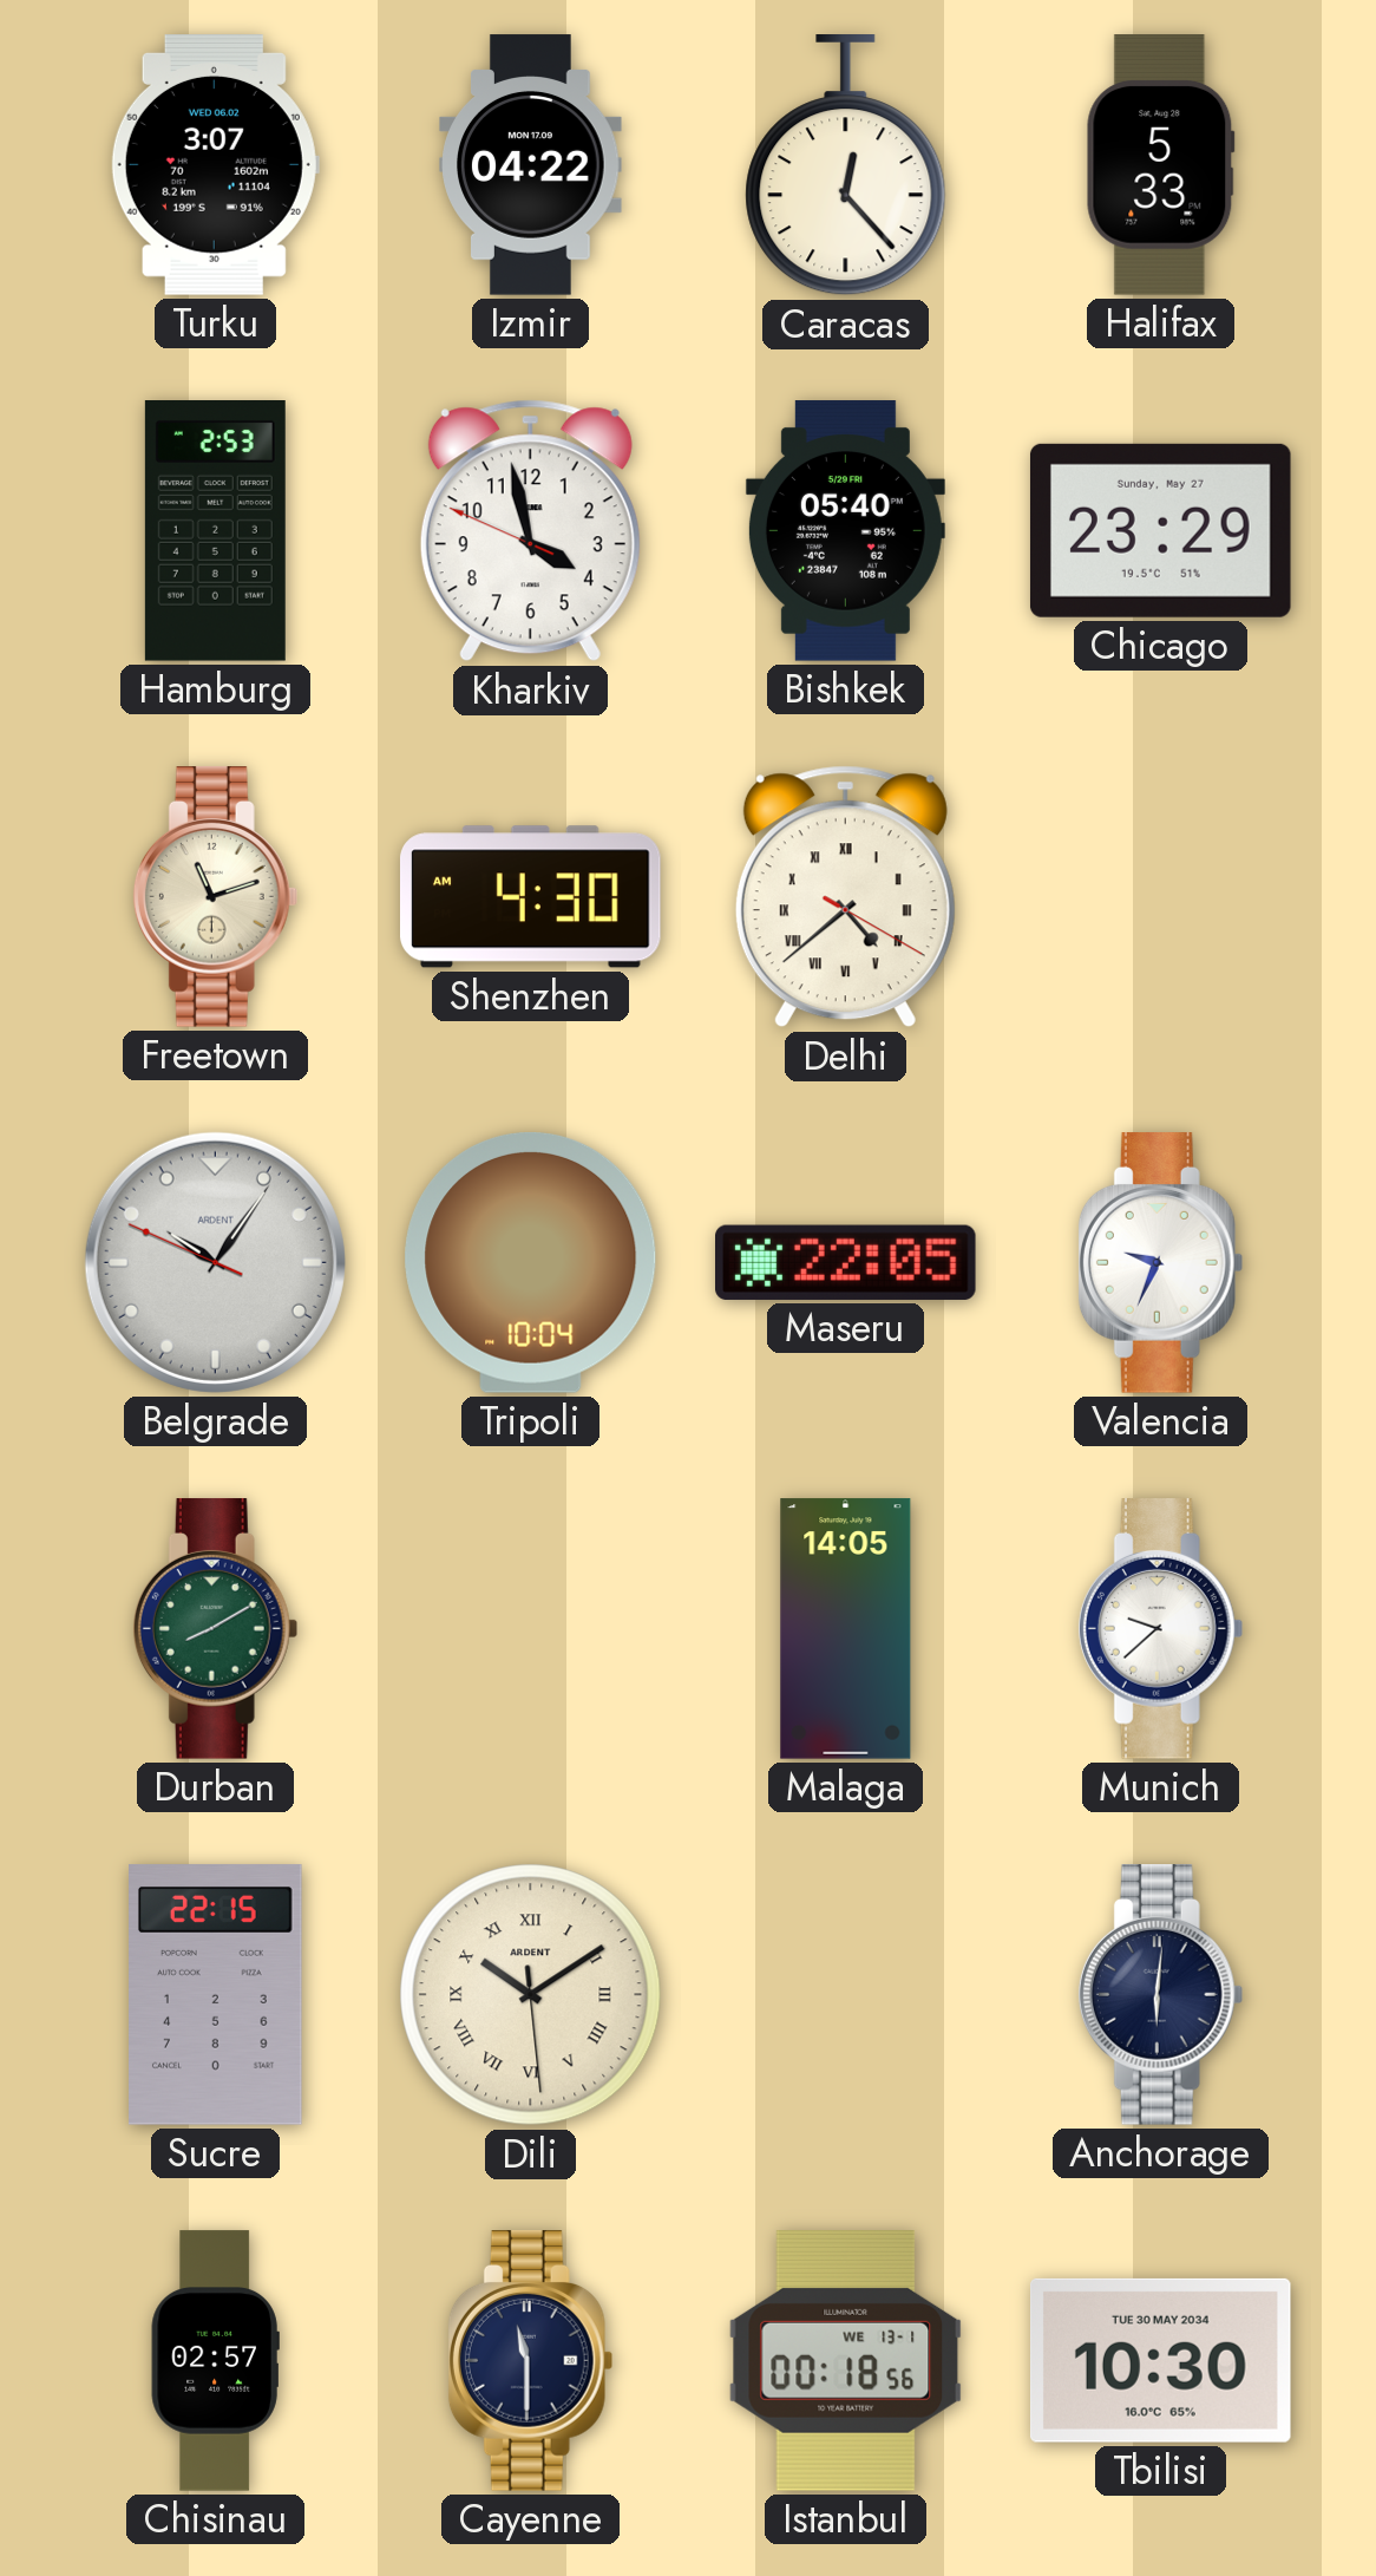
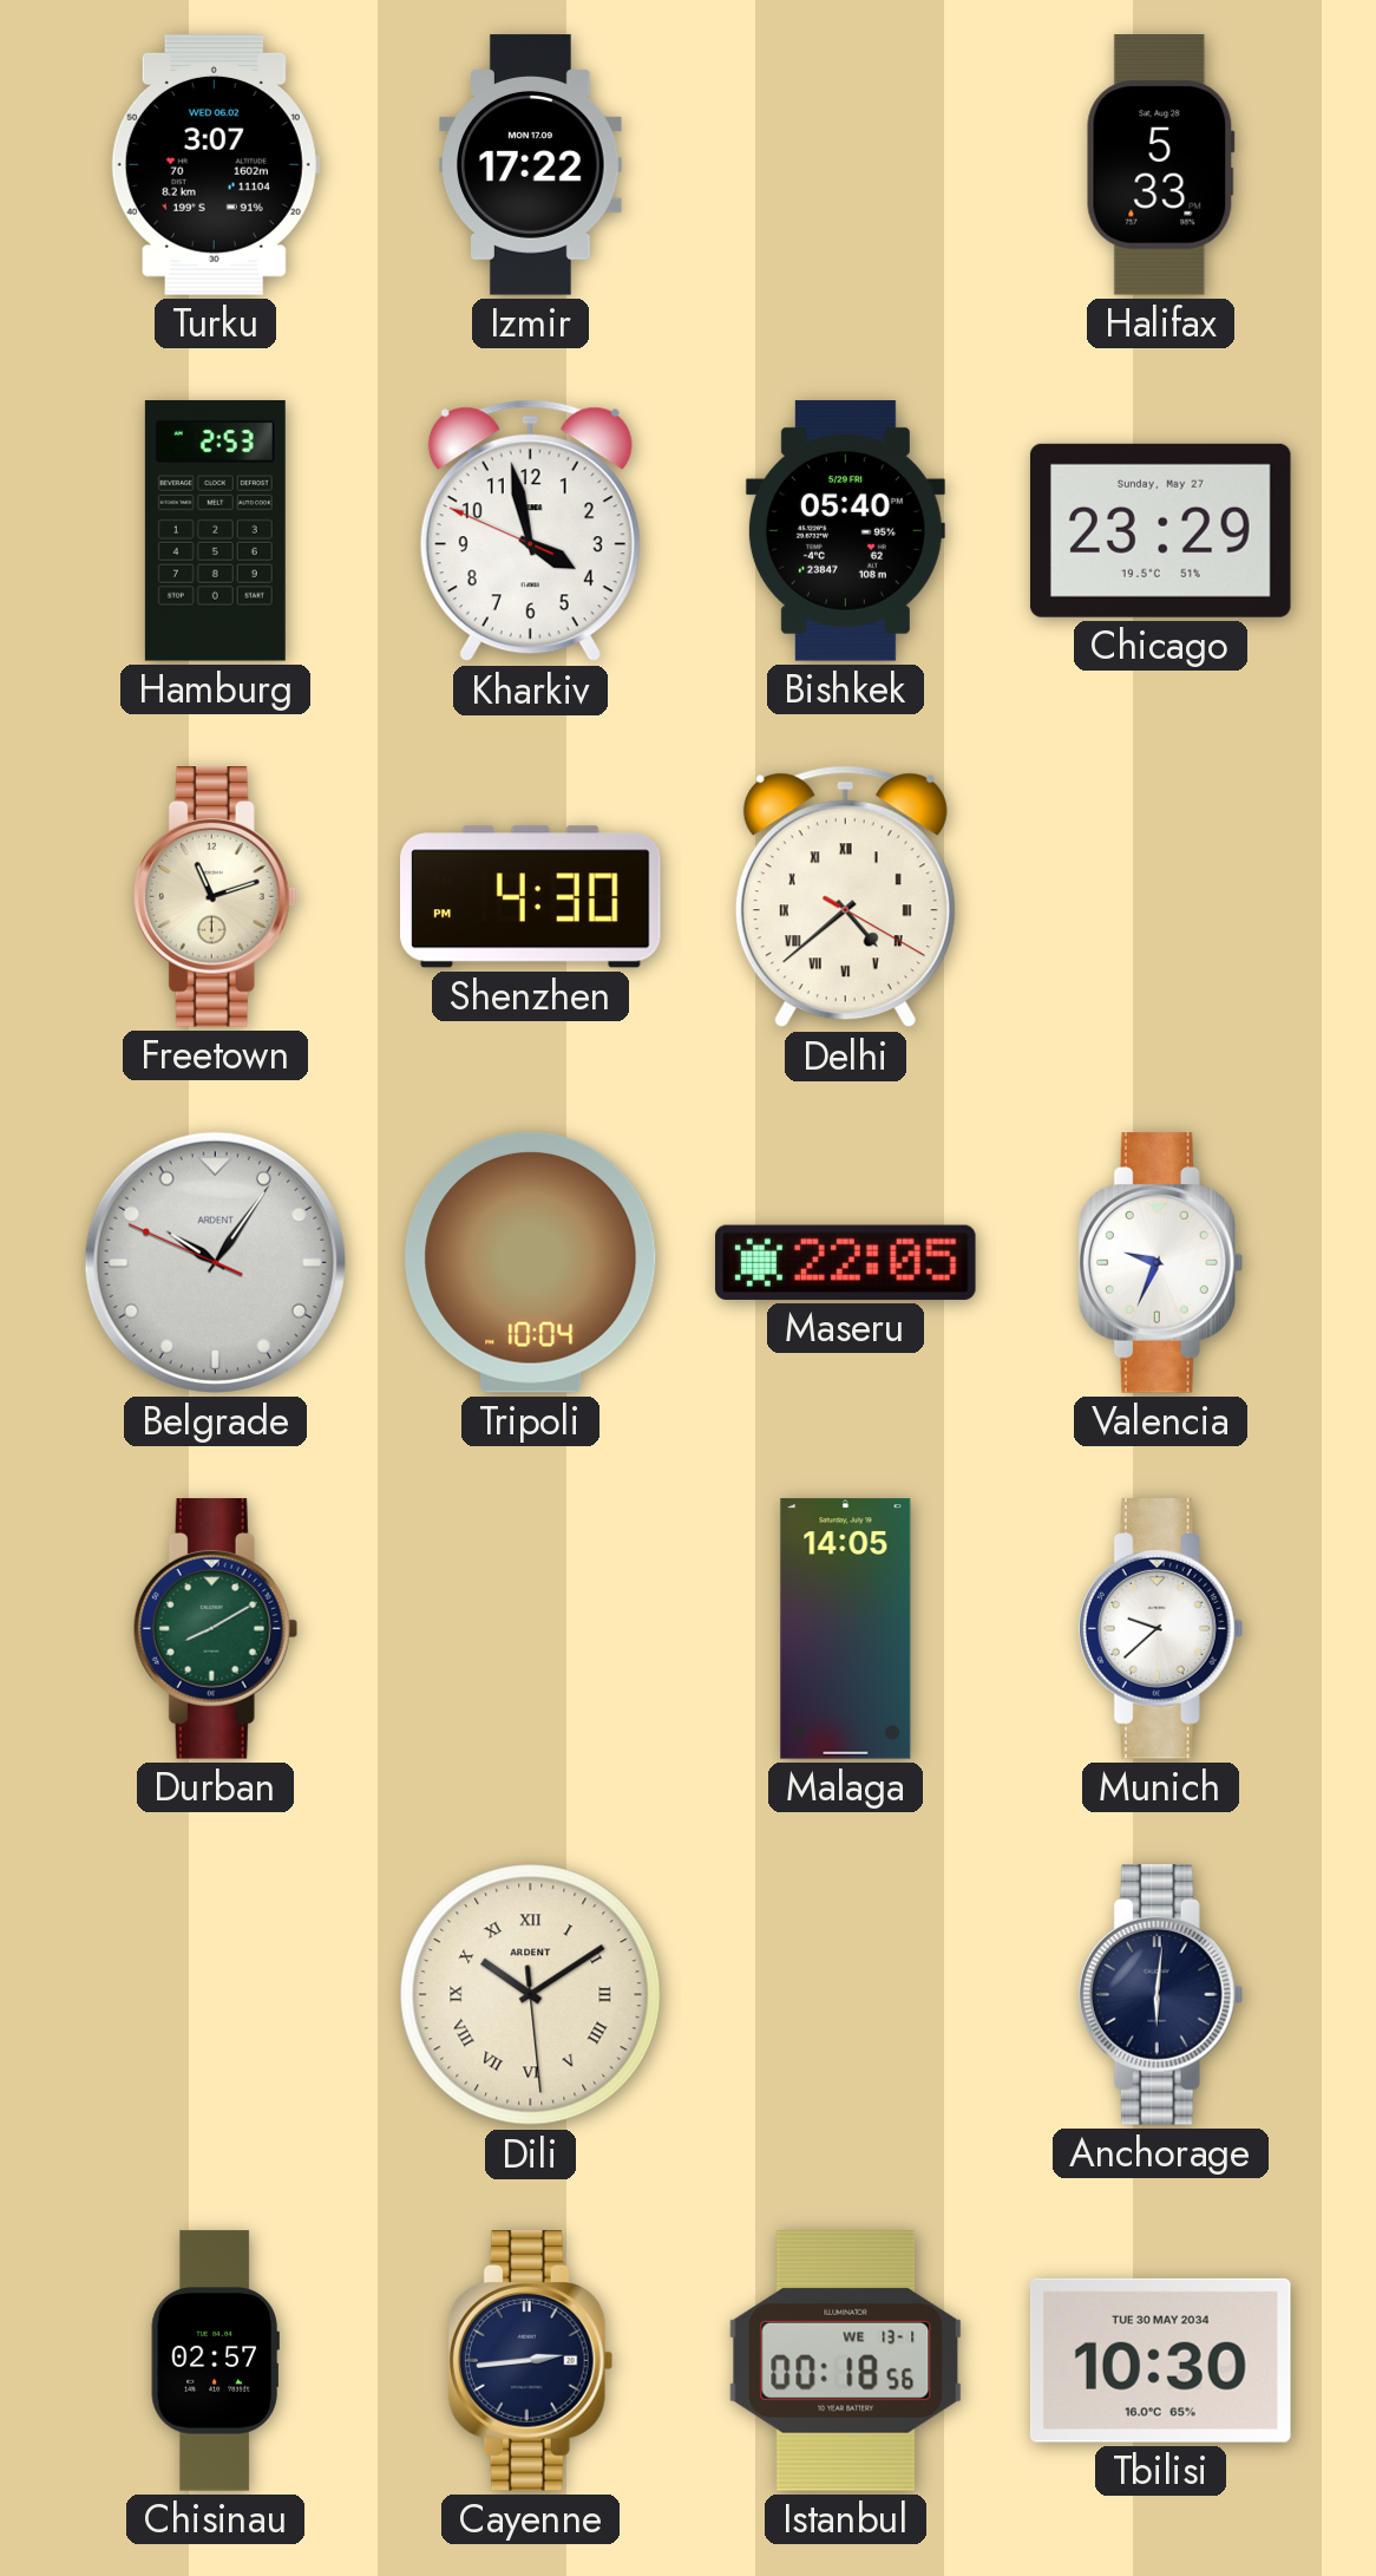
Izmir: 04:22 -> 17:22
Caracas: 12:23 -> none
Shenzhen: 4:30 AM -> 4:30 PM
Sucre: 22:15 -> none
Cayenne: 11:30 -> 2:44
